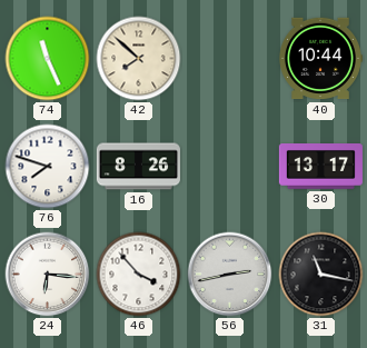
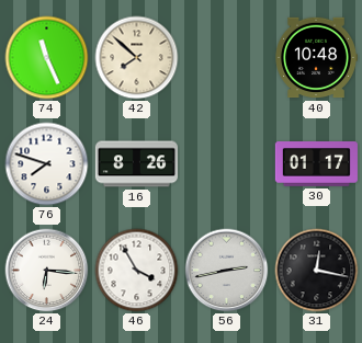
40: 10:44 -> 10:48
30: 13:17 -> 01:17
46: 3:53 -> 3:55
31: 11:17 -> 12:17
